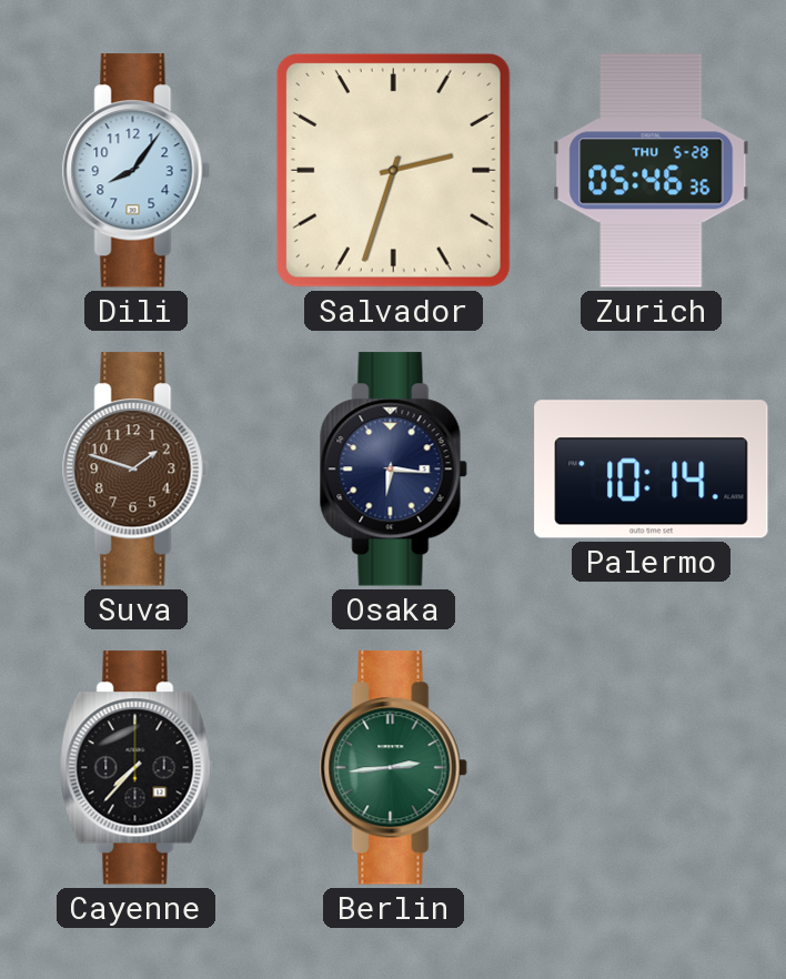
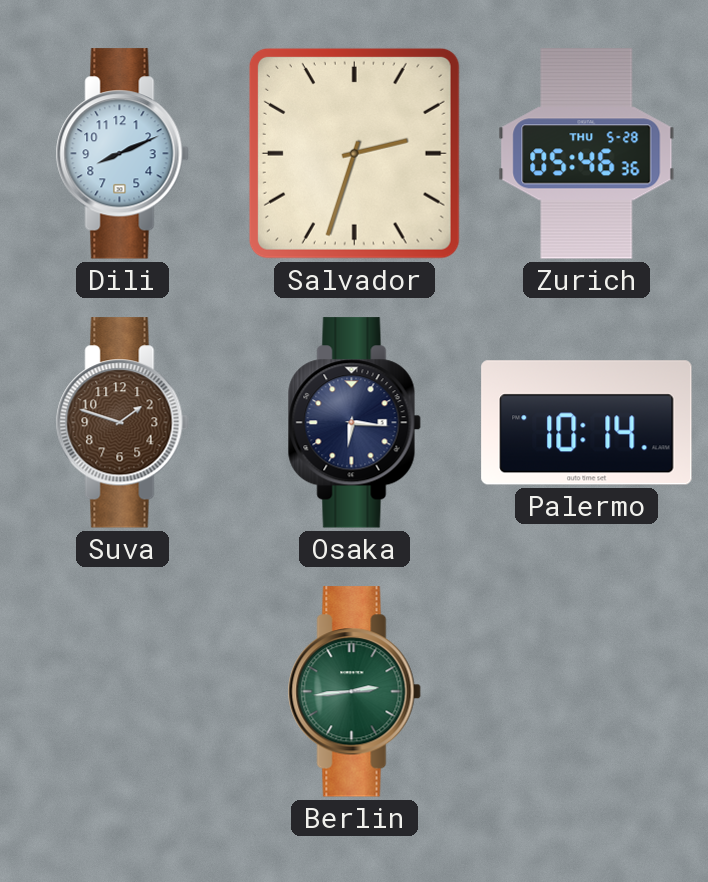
Dili: 8:06 -> 8:11
Cayenne: 7:37 -> none
